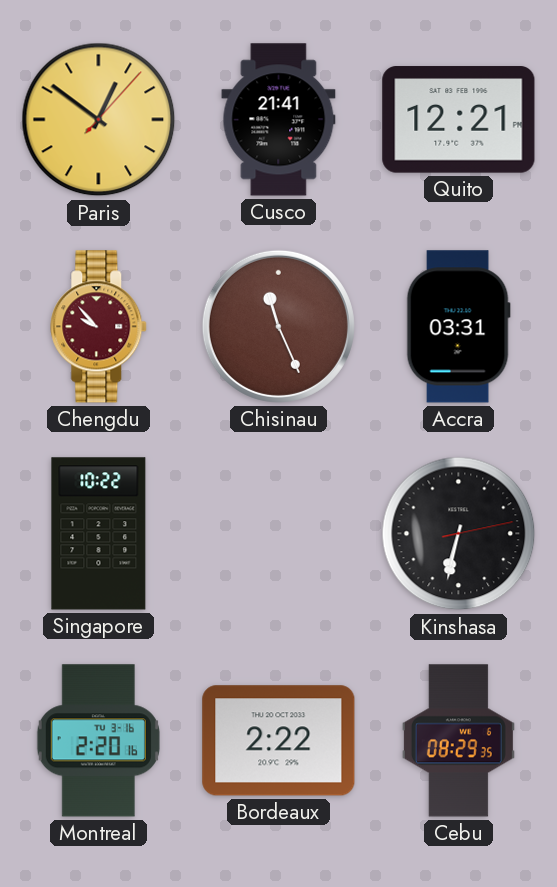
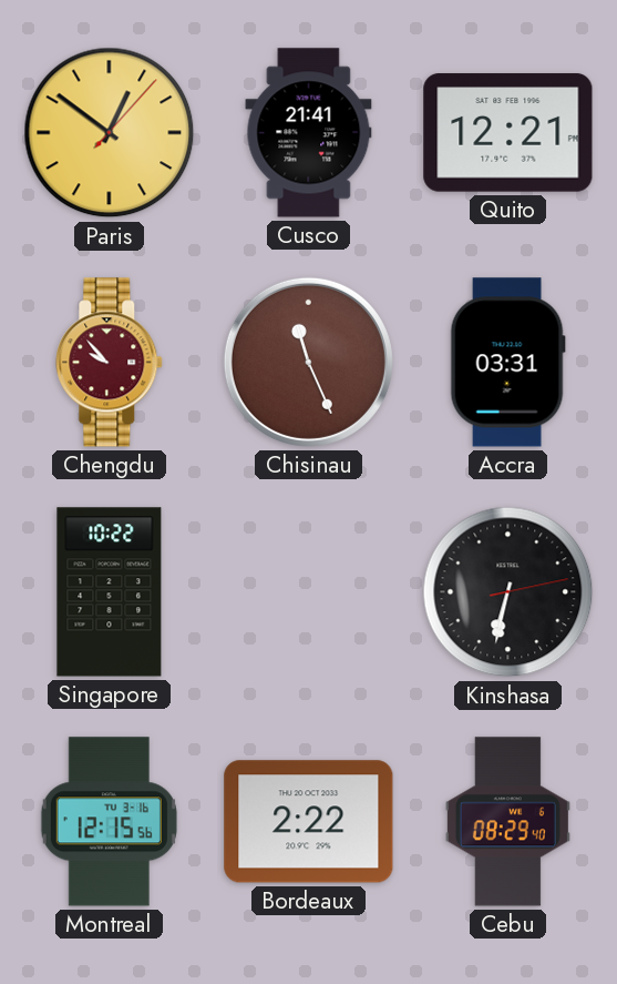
Montreal: 2:20 -> 12:15
Cebu: 08:29:35 -> 08:29:40
